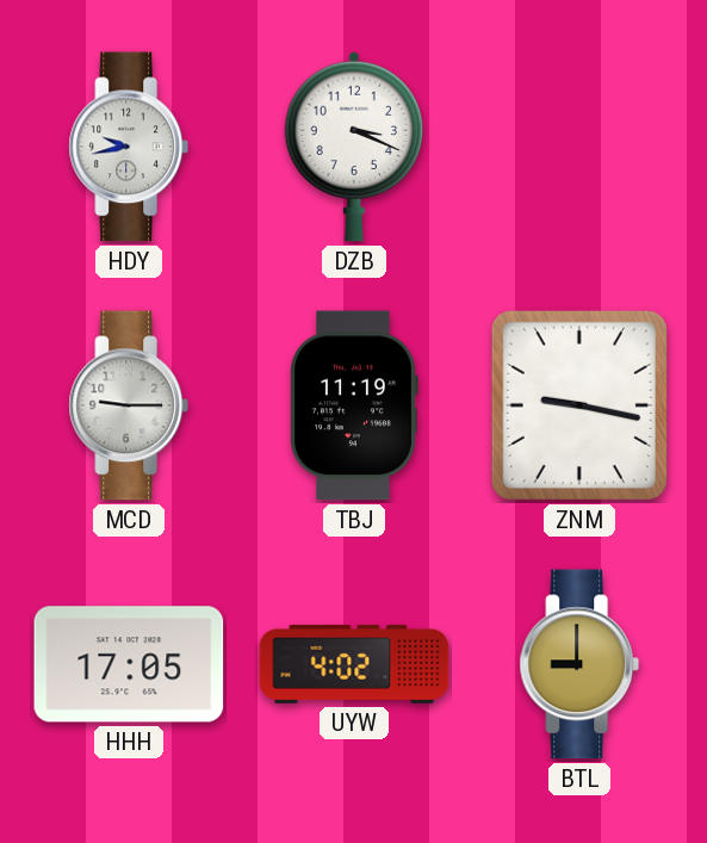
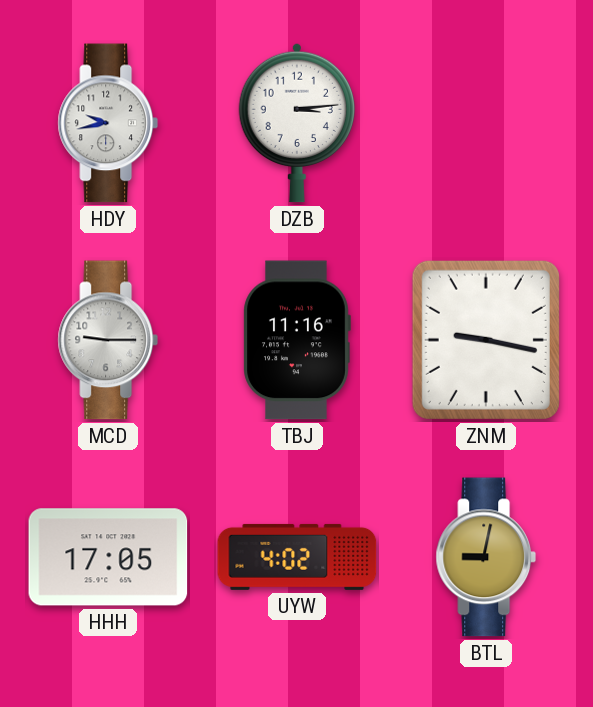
DZB: 3:19 -> 3:14
TBJ: 11:19 -> 11:16
BTL: 9:00 -> 9:02
